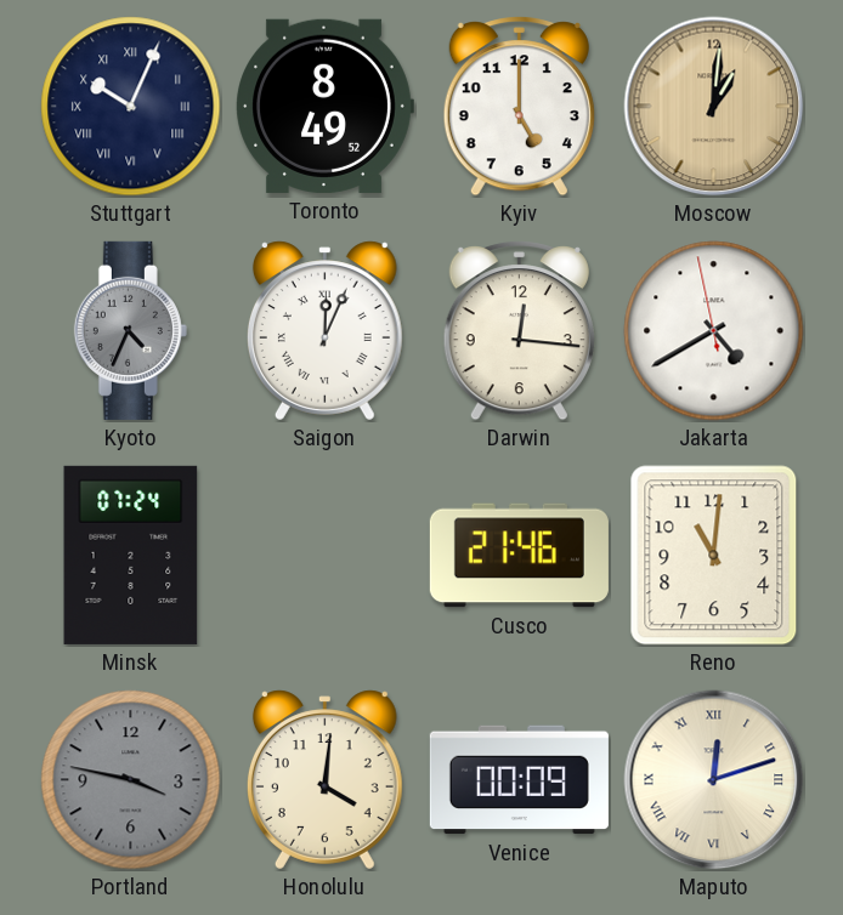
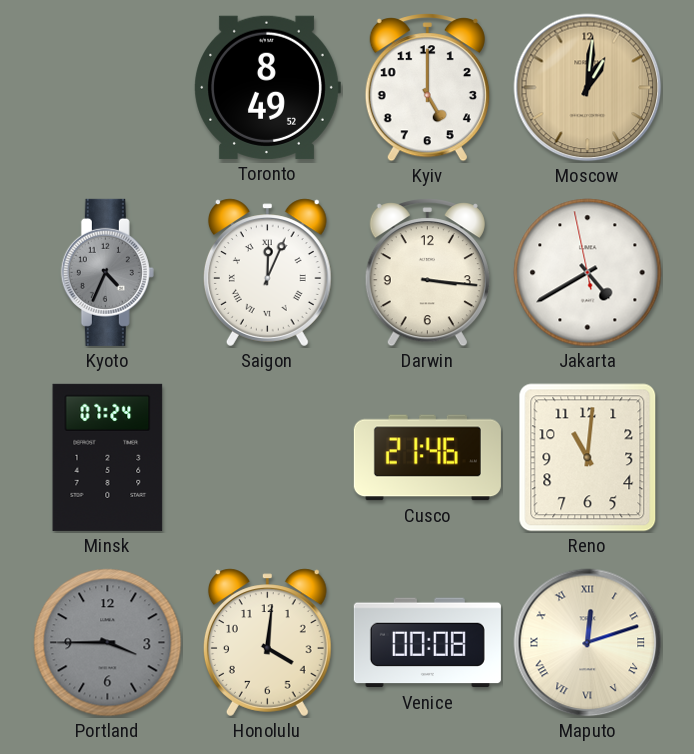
Stuttgart: 10:04 -> none
Darwin: 12:16 -> 3:16
Portland: 3:47 -> 3:45
Venice: 00:09 -> 00:08
